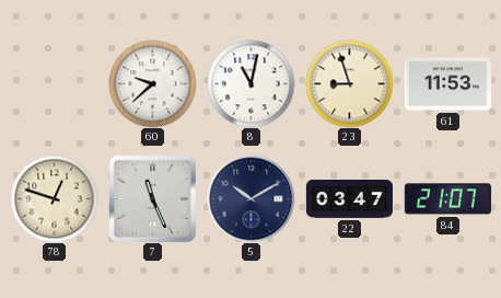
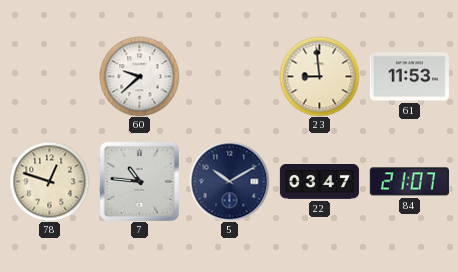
8: 11:02 -> none
23: 8:57 -> 8:59
7: 11:26 -> 10:46
